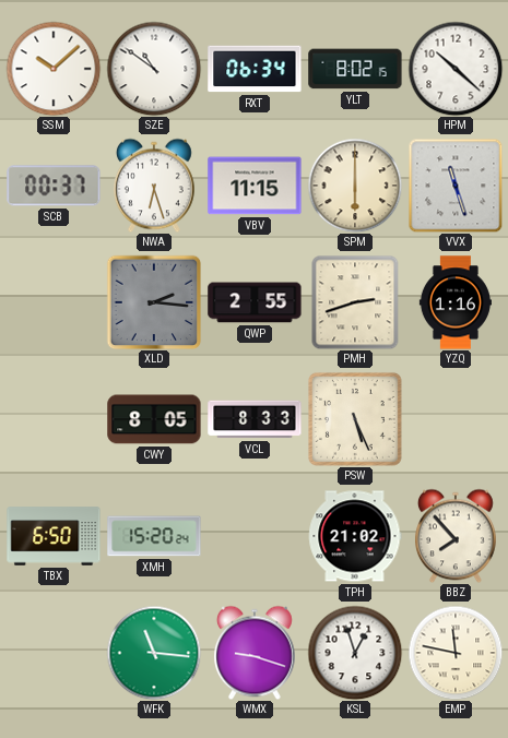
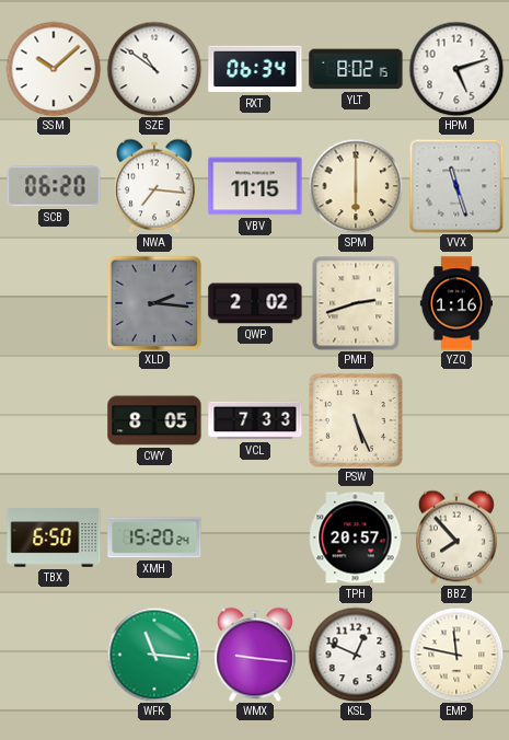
HPM: 10:22 -> 5:12
SCB: 00:37 -> 06:20
NWA: 6:27 -> 7:16
QWP: 2:55 -> 2:02
VCL: 8:33 -> 7:33
TPH: 21:02 -> 20:57
WMX: 9:18 -> 9:16
KSL: 12:57 -> 12:49
